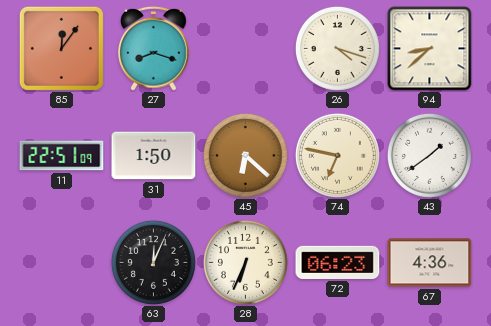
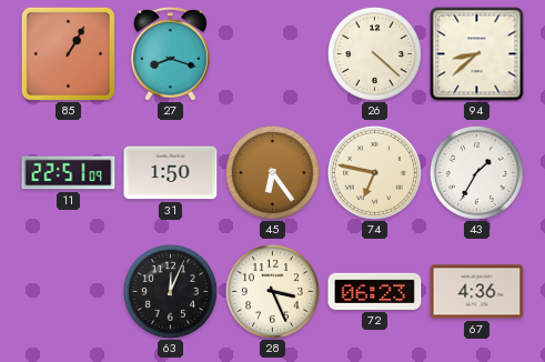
85: 12:06 -> 1:05
26: 4:18 -> 4:22
45: 6:22 -> 6:24
43: 1:39 -> 1:35
28: 6:34 -> 3:26
